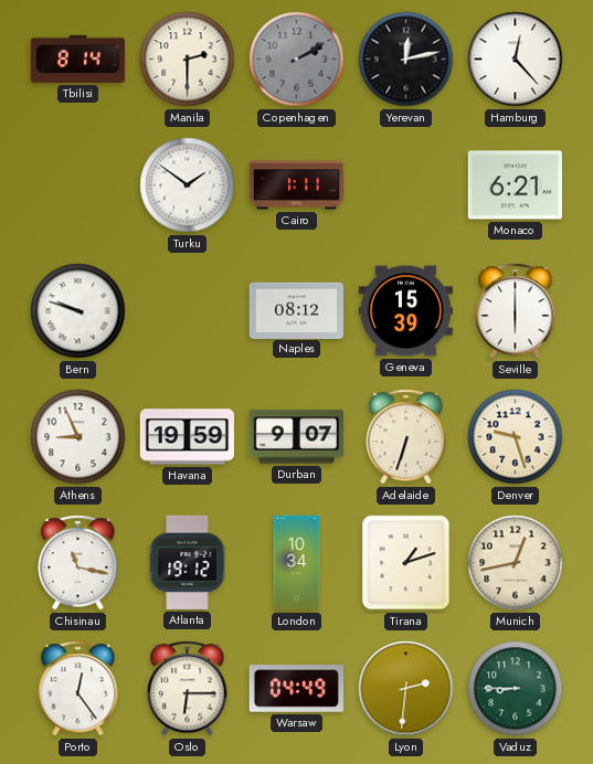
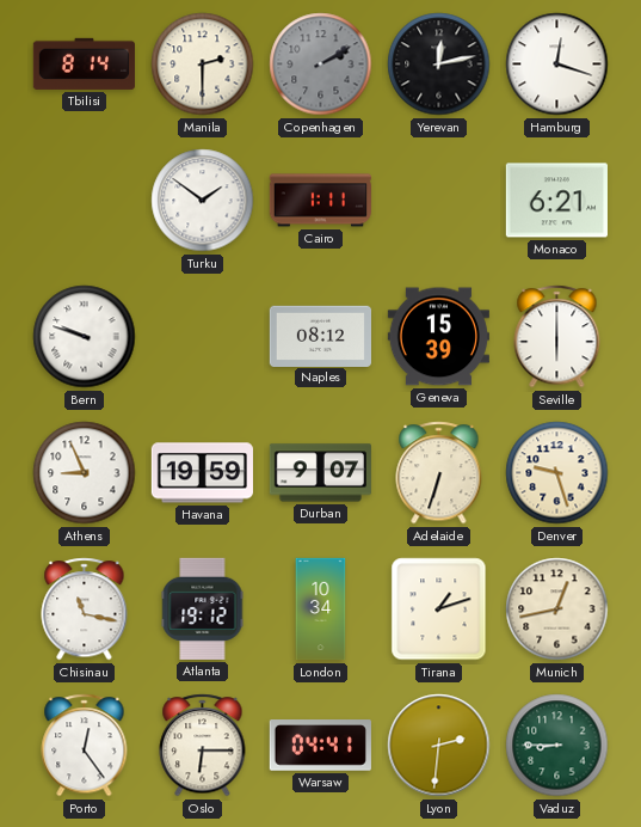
Hamburg: 12:23 -> 12:18
Warsaw: 04:49 -> 04:41
